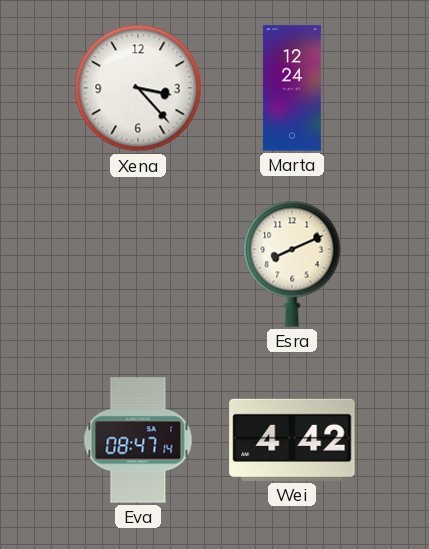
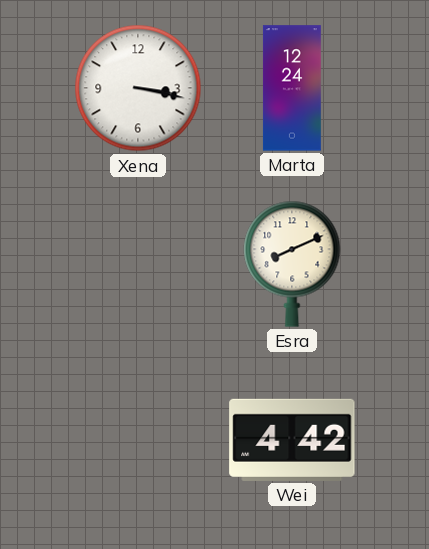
Xena: 3:23 -> 3:17
Eva: 08:47 -> none
